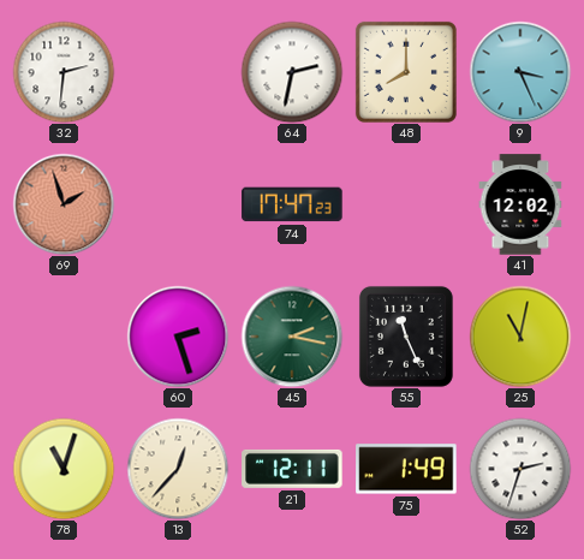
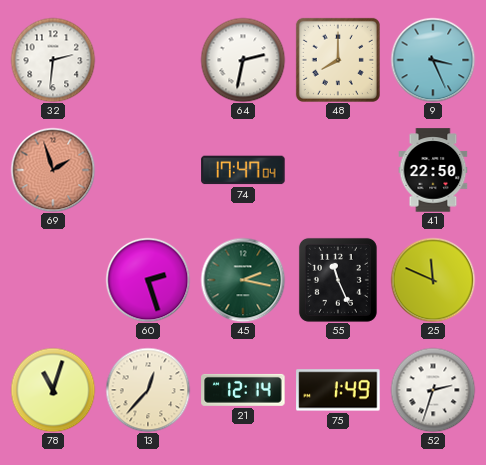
74: 17:47:23 -> 17:47:04
41: 12:02 -> 22:50
25: 11:02 -> 11:49
21: 12:11 -> 12:14
